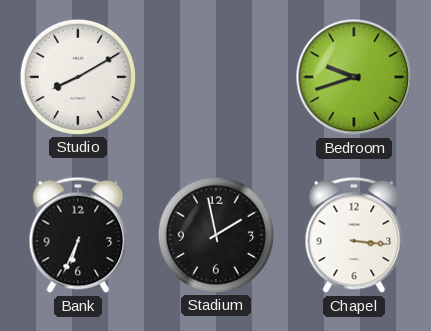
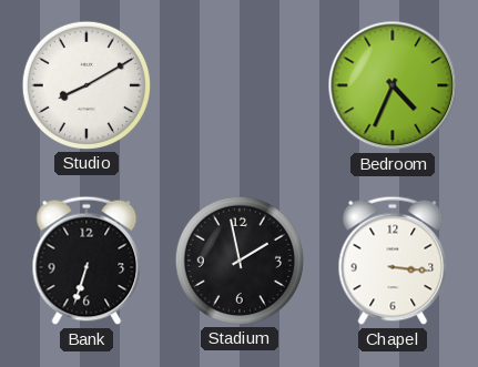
Bedroom: 9:42 -> 4:34
Bank: 6:34 -> 6:33
